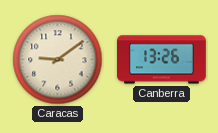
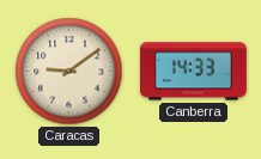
Canberra: 13:26 -> 14:33
